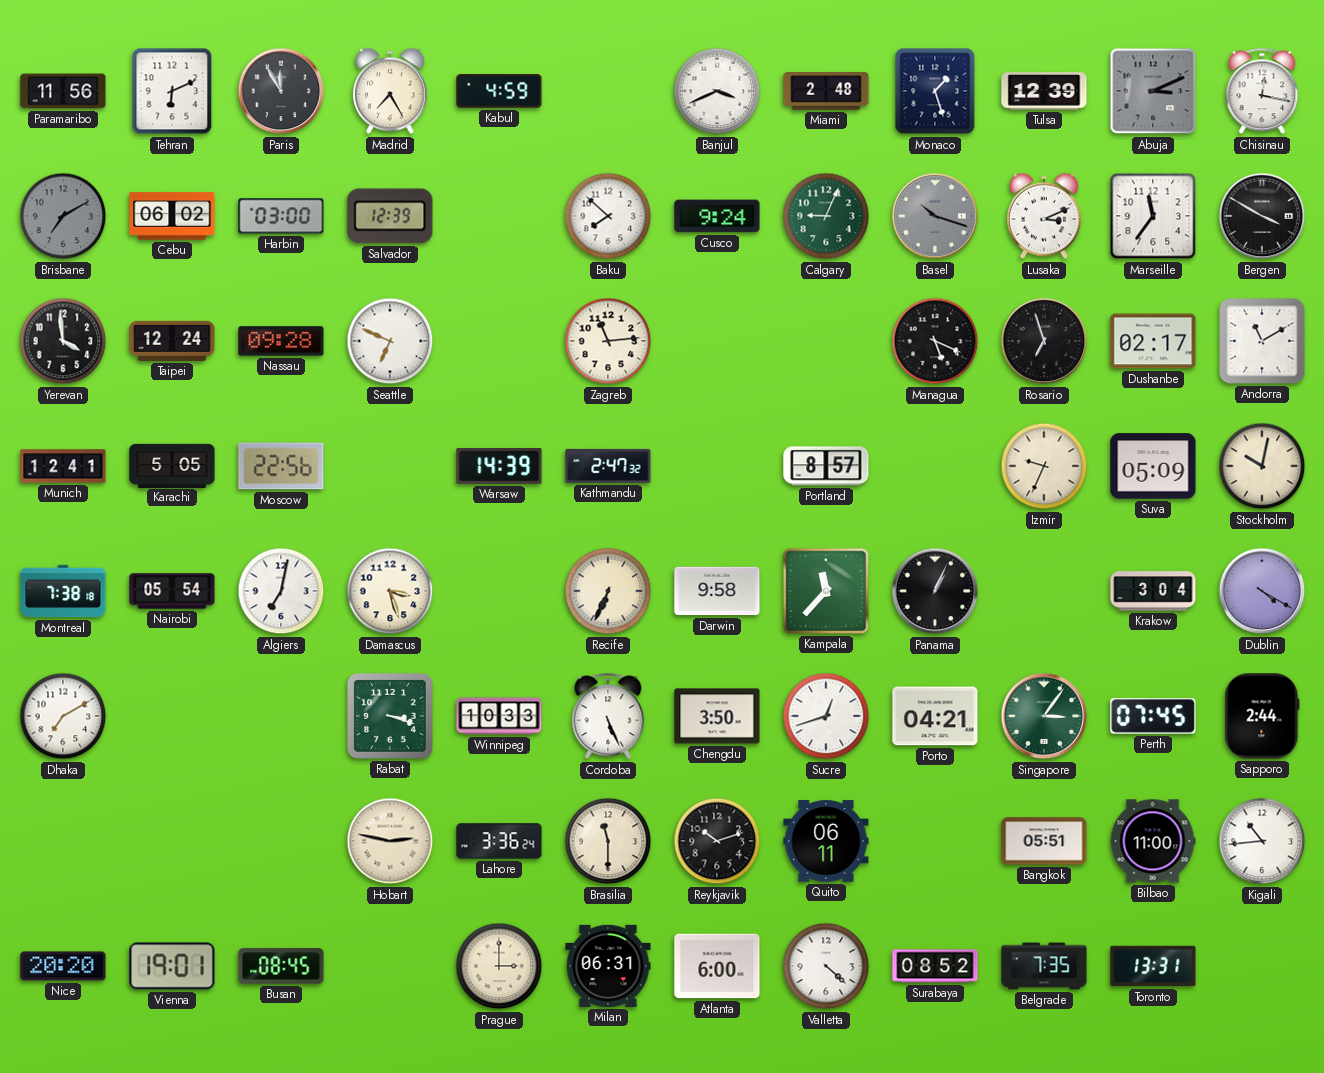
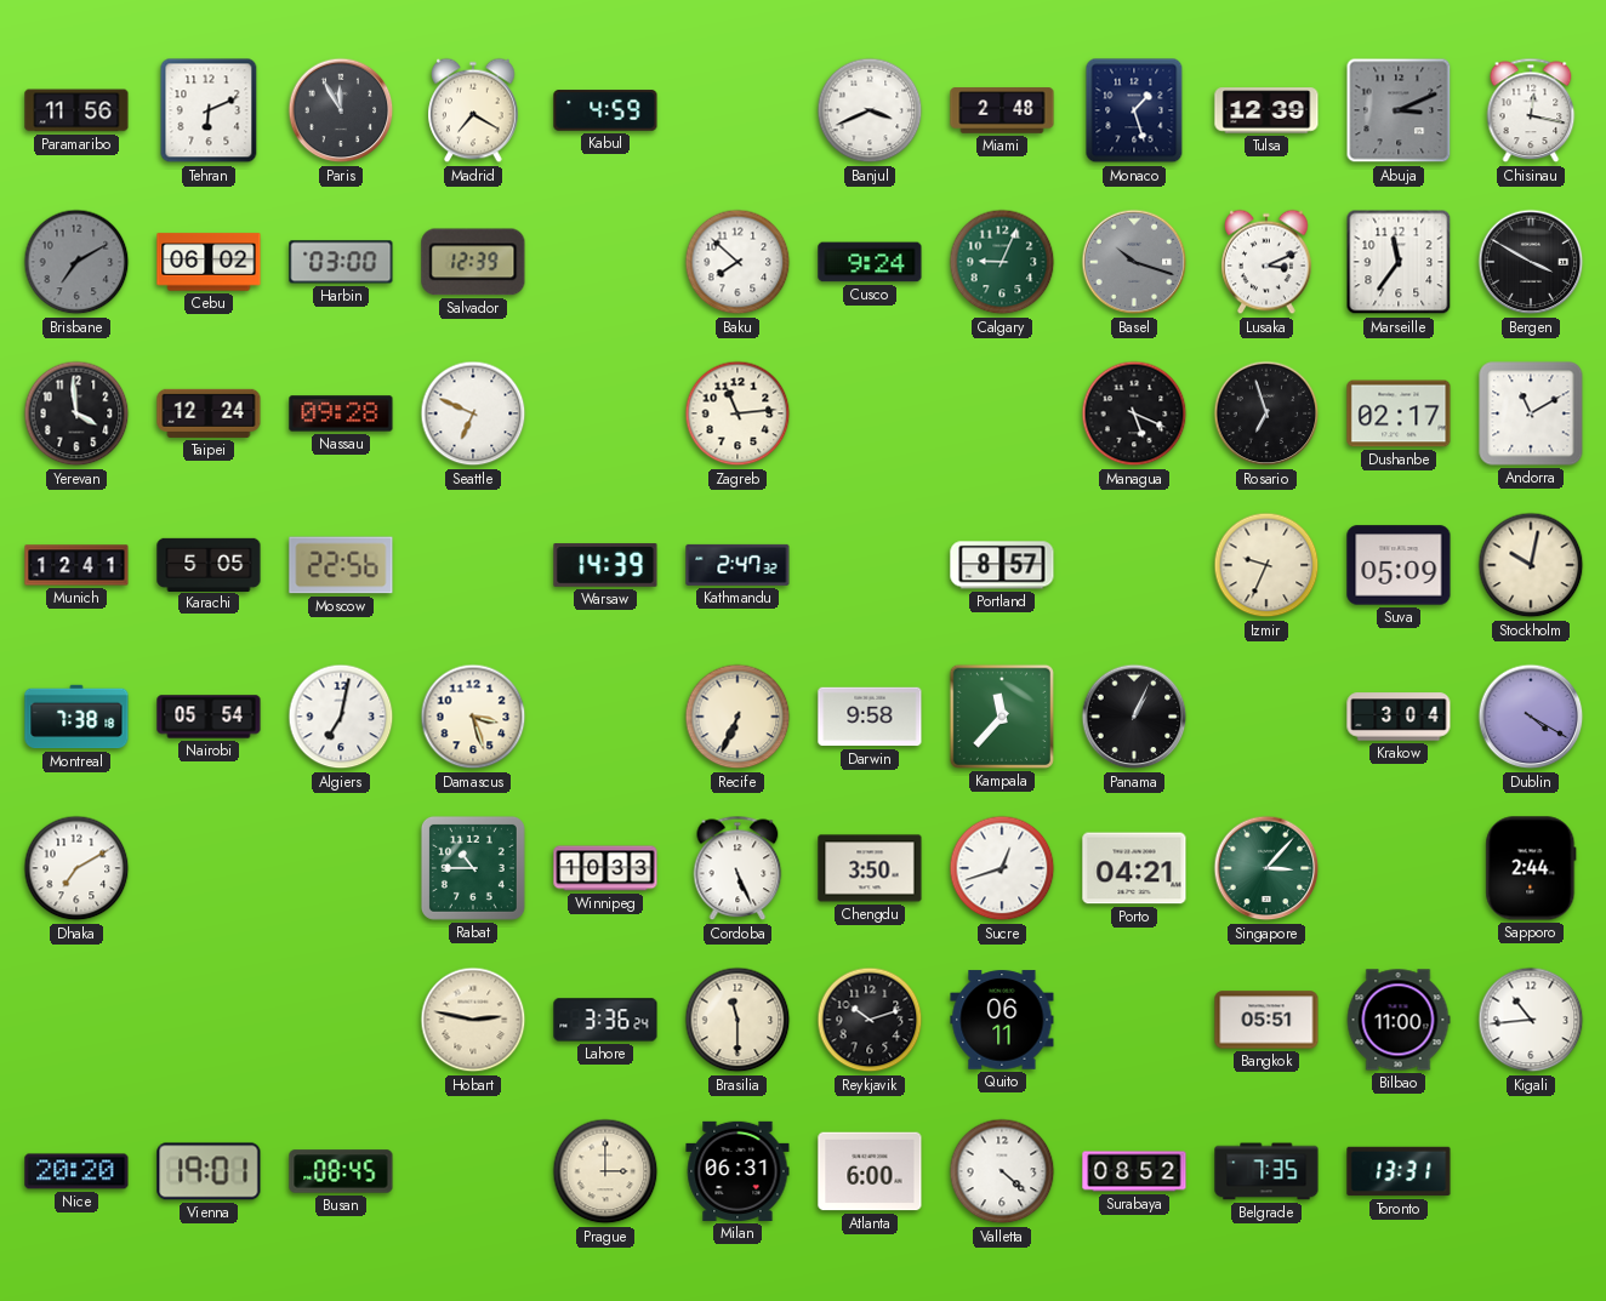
Madrid: 7:25 -> 7:20
Rabat: 3:18 -> 10:45
Singapore: 3:06 -> 3:07
Perth: 07:45 -> none
